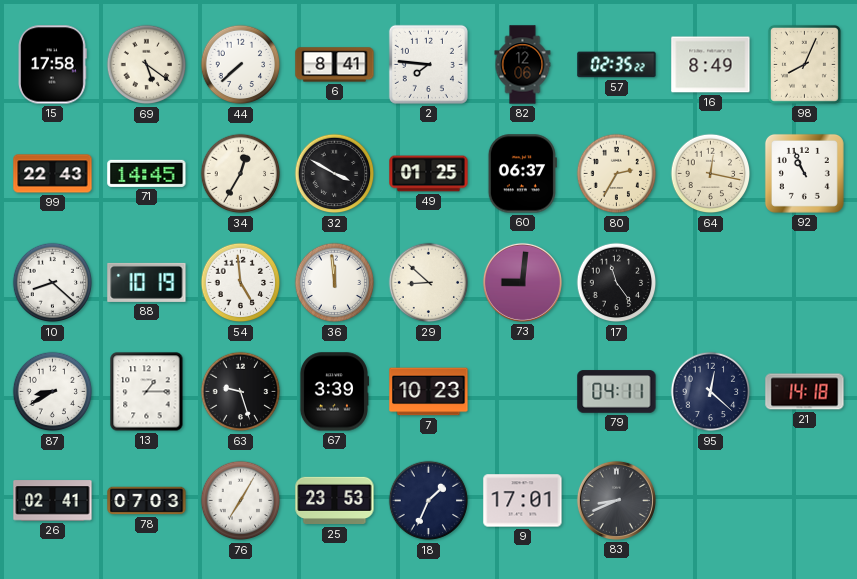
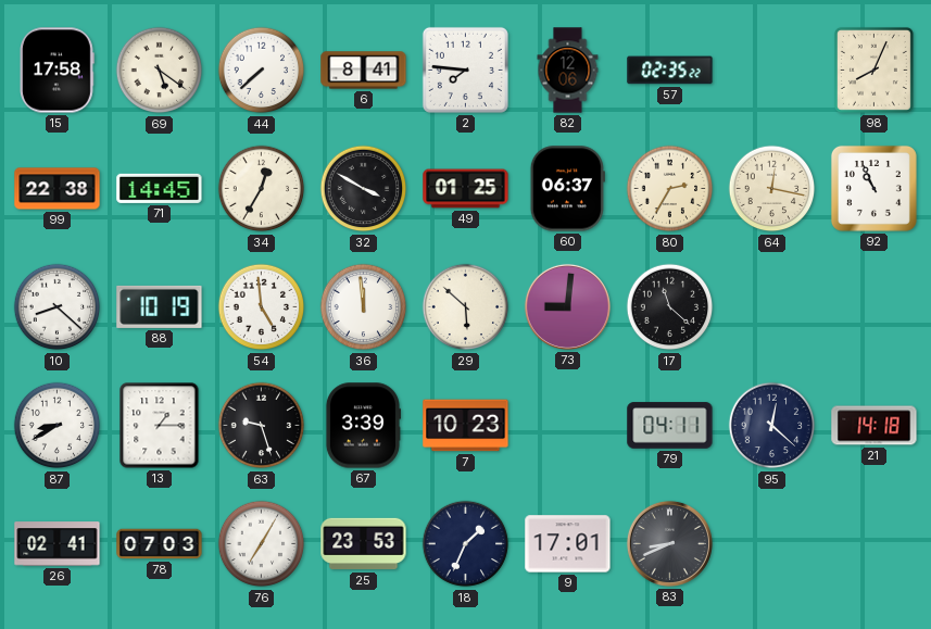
16: 8:49 -> none
99: 22:43 -> 22:38
29: 8:52 -> 5:52
17: 11:24 -> 11:22
